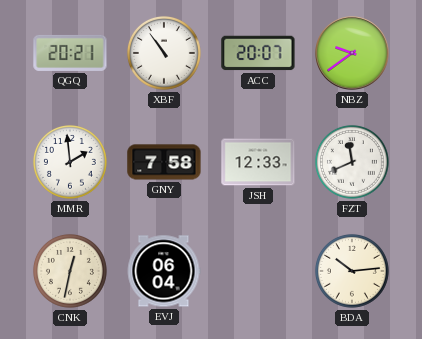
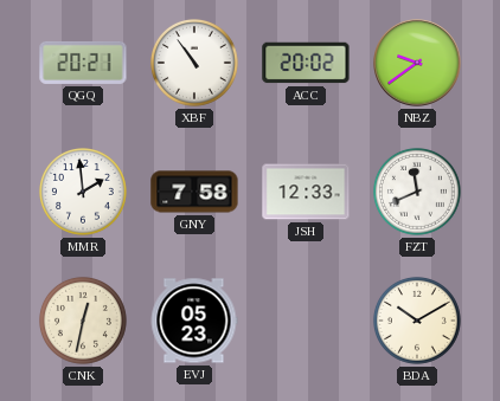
ACC: 20:07 -> 20:02
EVJ: 06:04 -> 05:23
BDA: 10:14 -> 10:10
